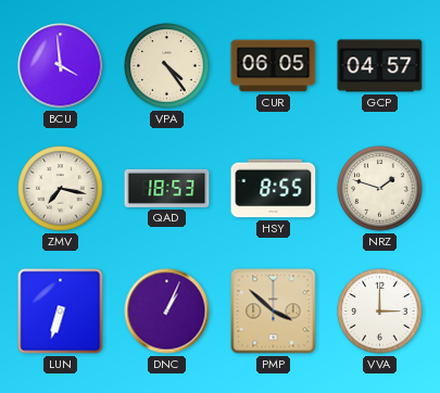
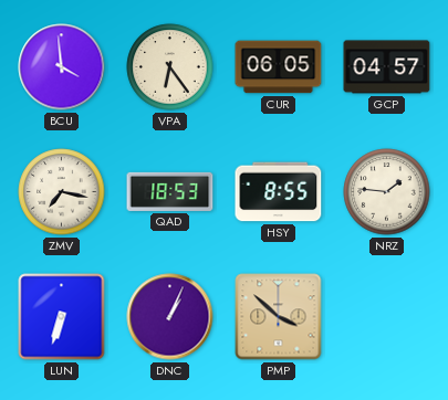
VPA: 4:24 -> 6:24
NRZ: 1:48 -> 1:46
VVA: 3:00 -> none
